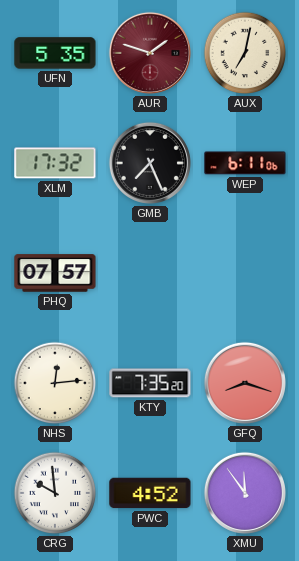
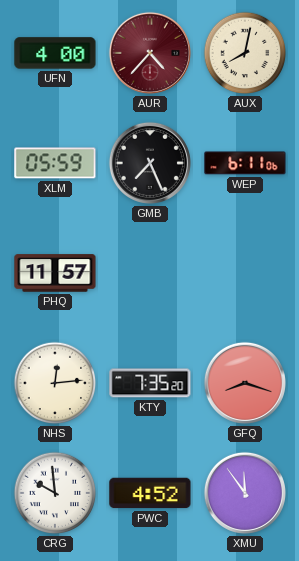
UFN: 5:35 -> 4:00
AUR: 1:48 -> 4:37
AUX: 7:02 -> 8:02
XLM: 17:32 -> 05:59
PHQ: 07:57 -> 11:57
